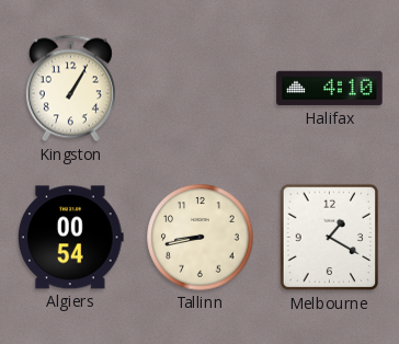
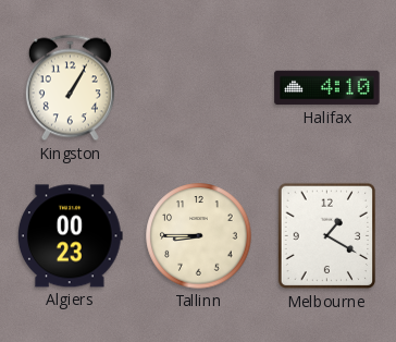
Algiers: 00:54 -> 00:23
Tallinn: 8:43 -> 8:45
